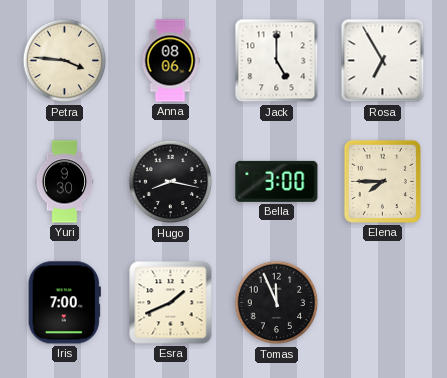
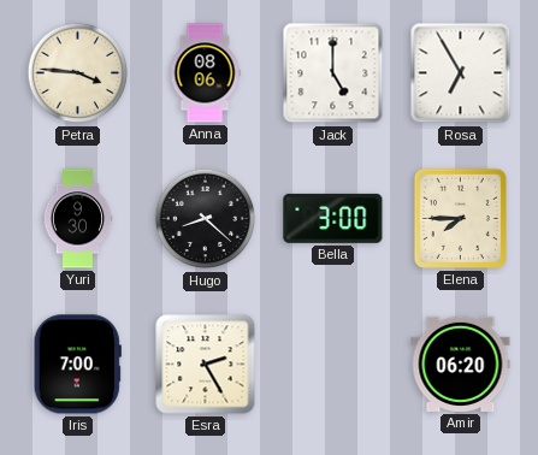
Hugo: 8:17 -> 8:22
Esra: 1:41 -> 2:25
Tomas: 11:56 -> none
Amir: none -> 06:20
